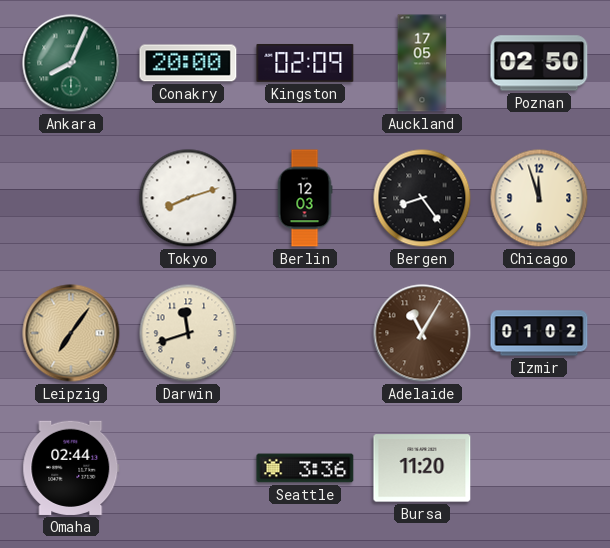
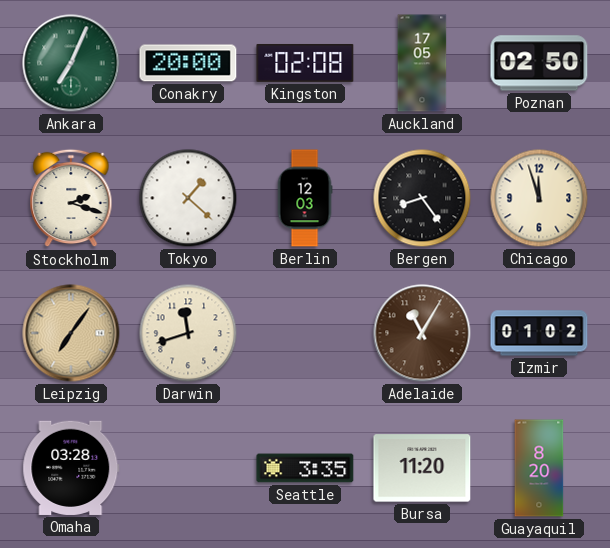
Ankara: 8:04 -> 7:04
Kingston: 02:09 -> 02:08
Stockholm: none -> 2:18
Tokyo: 8:12 -> 1:22
Omaha: 02:44 -> 03:28
Seattle: 3:36 -> 3:35
Guayaquil: none -> 8:20
